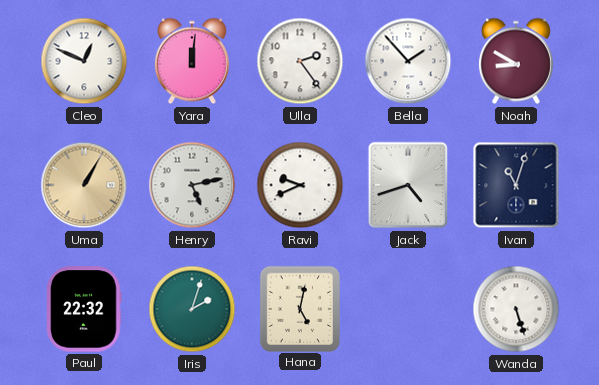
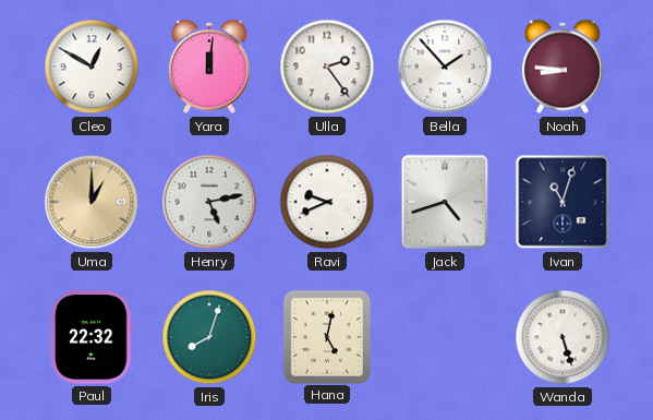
Cleo: 12:49 -> 12:50
Noah: 8:50 -> 8:46
Uma: 1:05 -> 1:00
Iris: 2:03 -> 8:03
